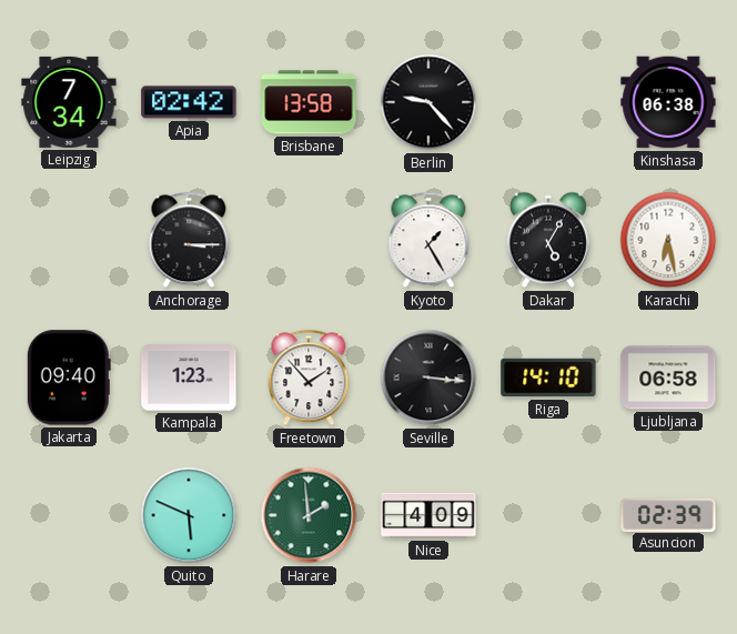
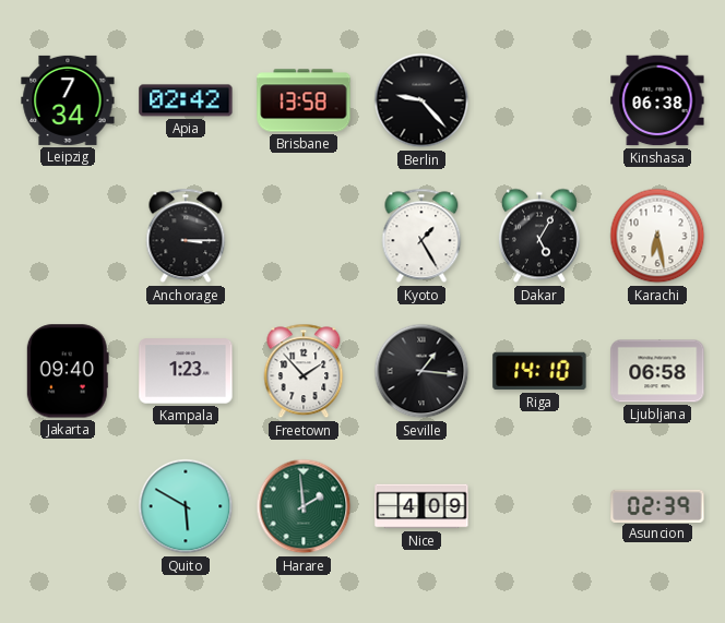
Seville: 3:16 -> 1:16
Quito: 5:49 -> 5:50
